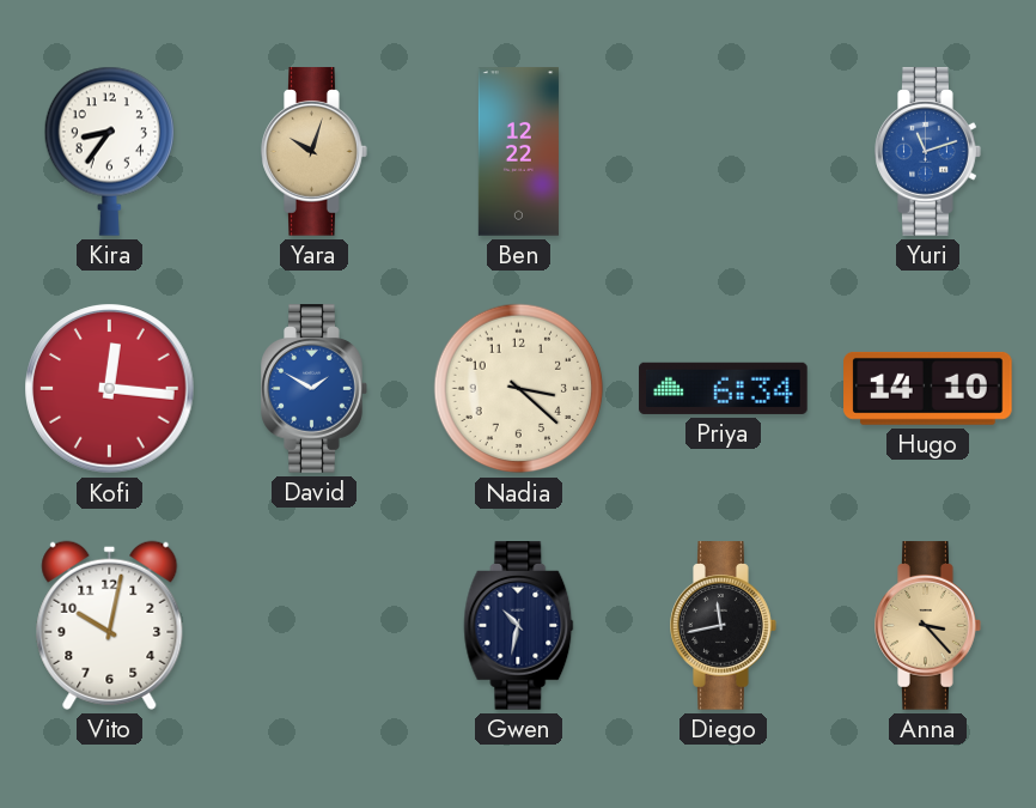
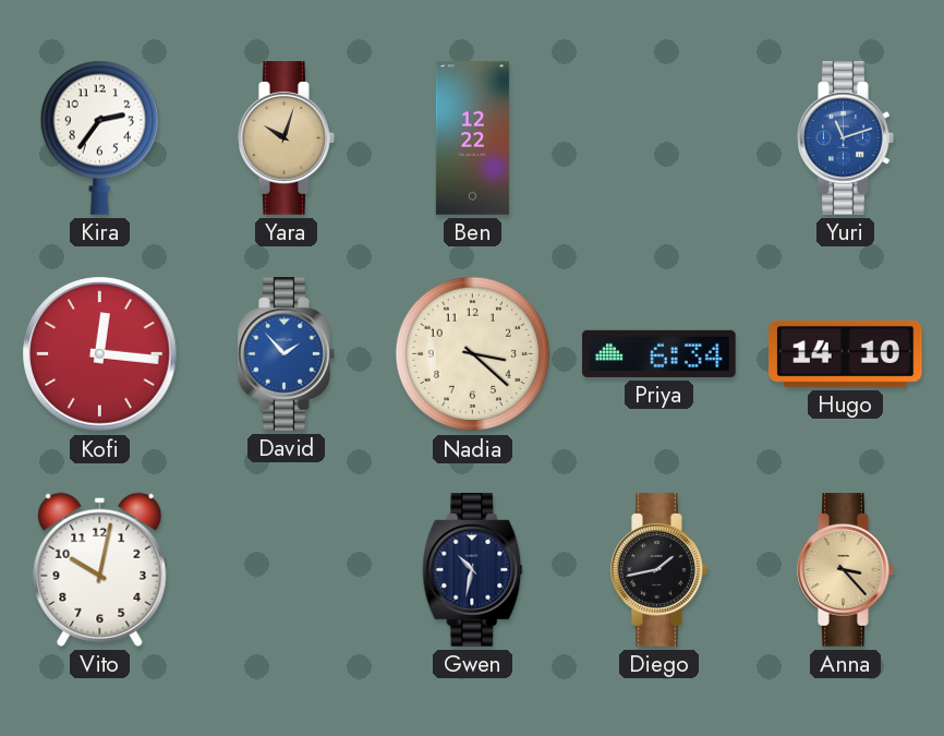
Kira: 8:36 -> 2:36
David: 1:50 -> 1:53
Diego: 11:43 -> 1:43
